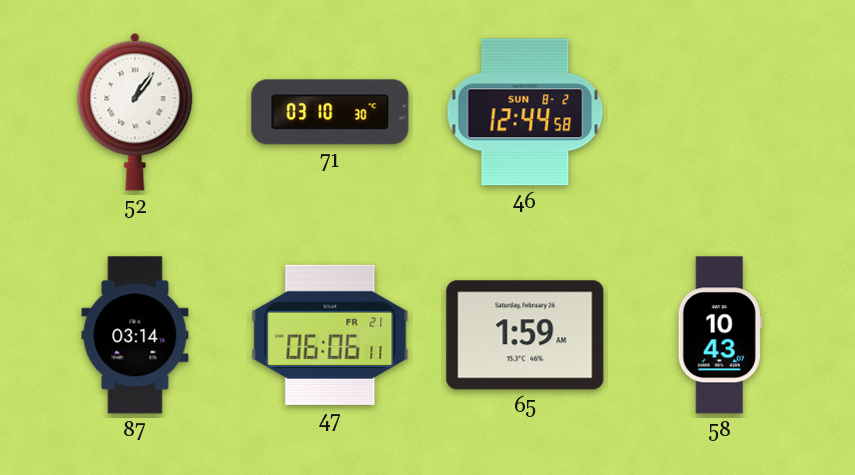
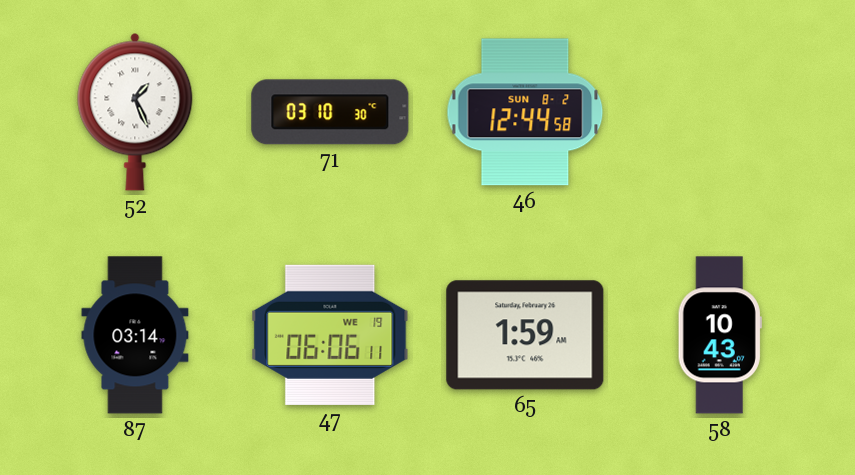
52: 1:06 -> 1:26
47 date: FR 21 -> WE 19
